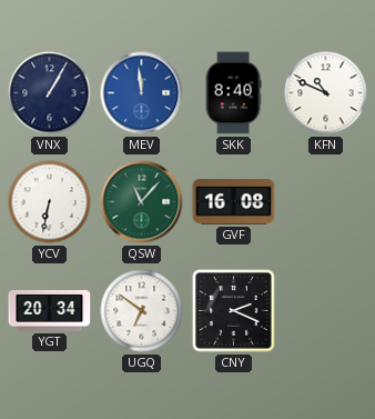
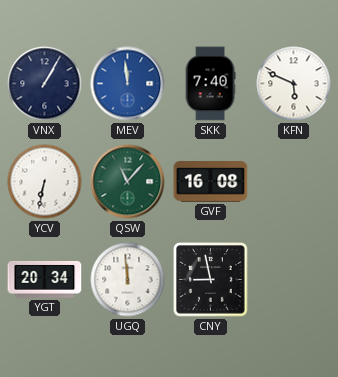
SKK: 8:40 -> 7:40
KFN: 10:49 -> 5:49
UGQ: 6:51 -> 11:59
CNY: 2:19 -> 8:58
